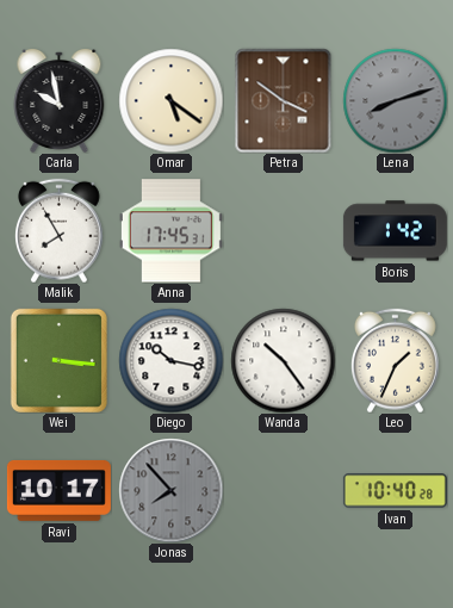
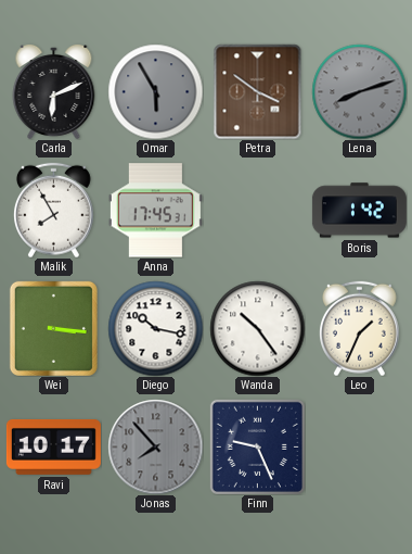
Carla: 9:58 -> 6:11
Omar: 5:21 -> 5:55
Omar dial: cream -> grey
Finn: none -> 9:26
Ivan: 10:40 -> none
